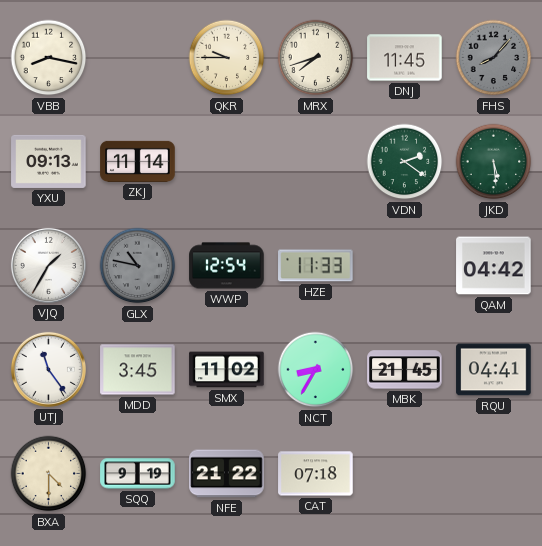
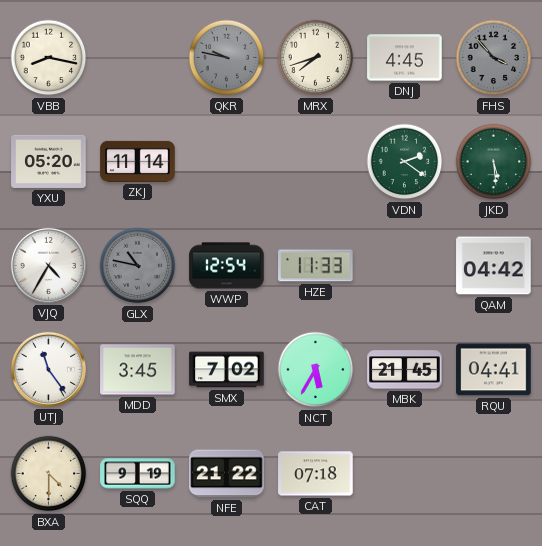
QKR: 9:45 -> 9:47
QKR dial: cream -> grey
DNJ: 11:45 -> 4:45
FHS: 8:07 -> 3:53
YXU: 09:13 -> 05:20
VJQ: 1:35 -> 4:35
SMX: 11:02 -> 7:02
NCT: 8:35 -> 5:35
